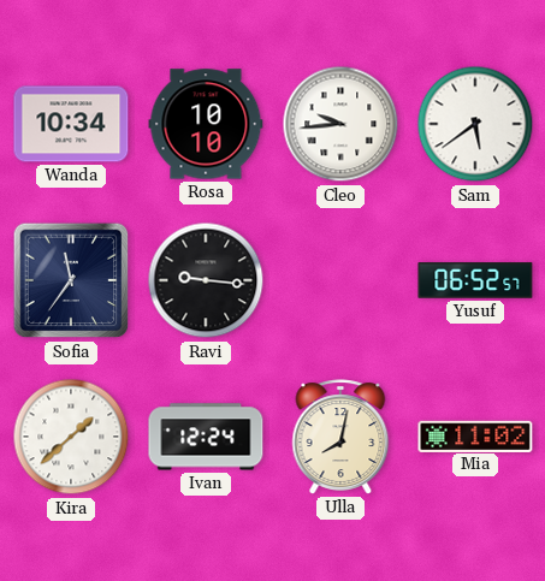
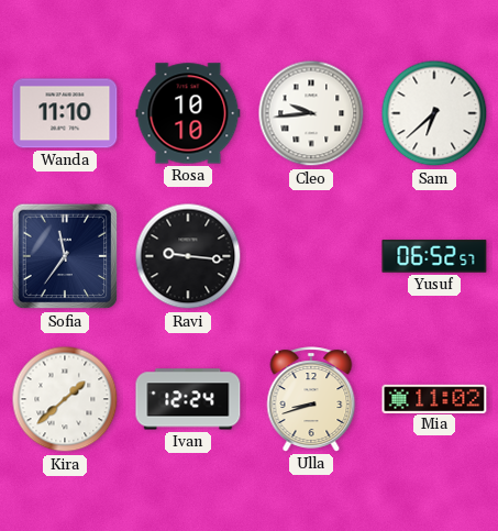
Wanda: 10:34 -> 11:10
Sam: 5:39 -> 6:38
Ulla: 8:02 -> 8:42
